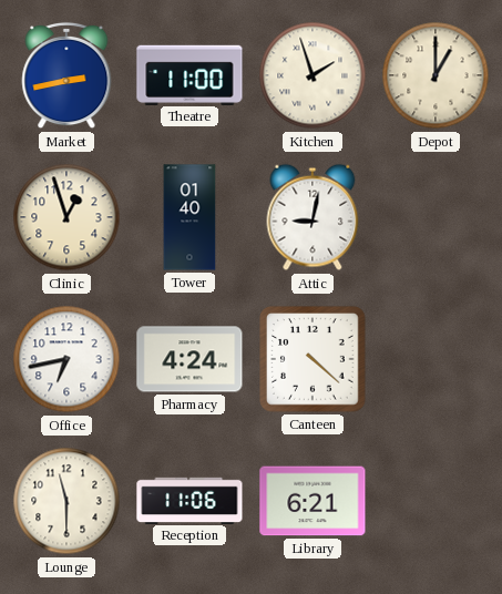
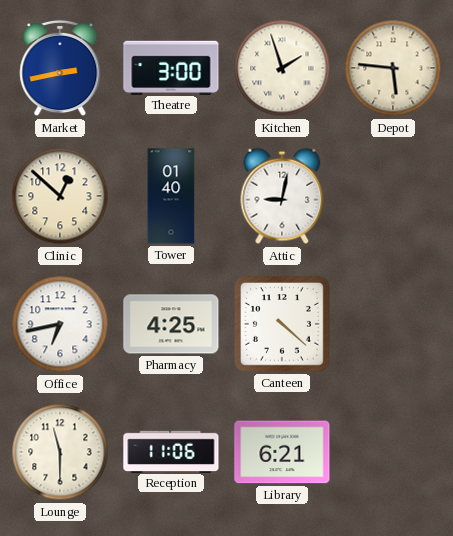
Theatre: 11:00 -> 3:00
Depot: 1:00 -> 5:46
Clinic: 12:57 -> 12:52
Pharmacy: 4:24 -> 4:25
